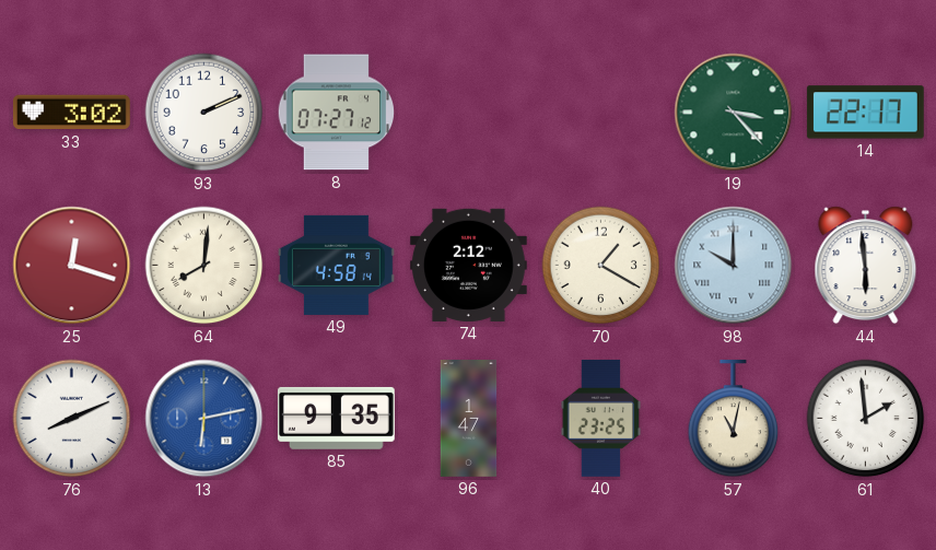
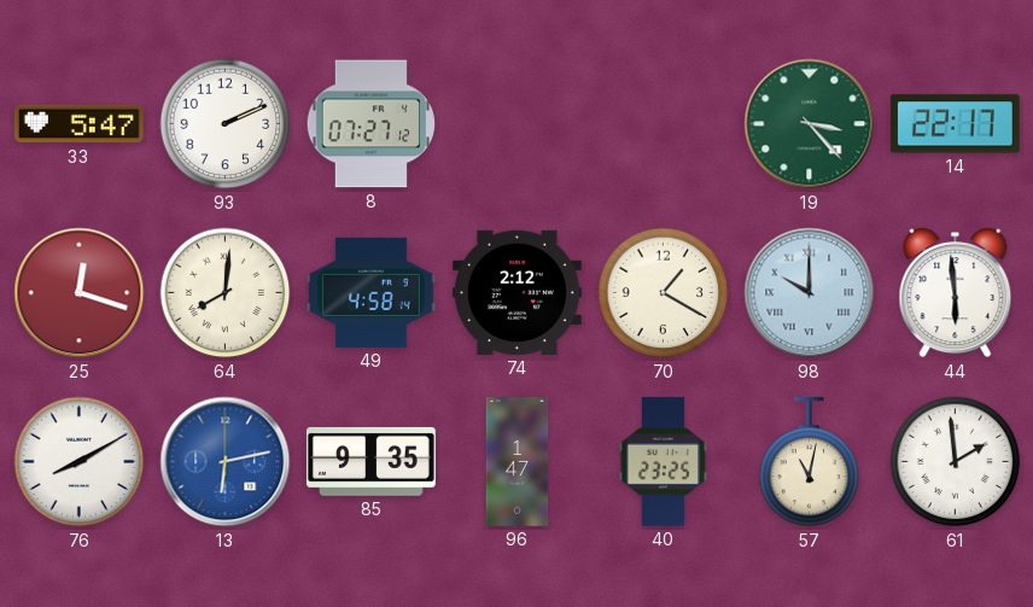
33: 3:02 -> 5:47
76: 8:11 -> 8:10
